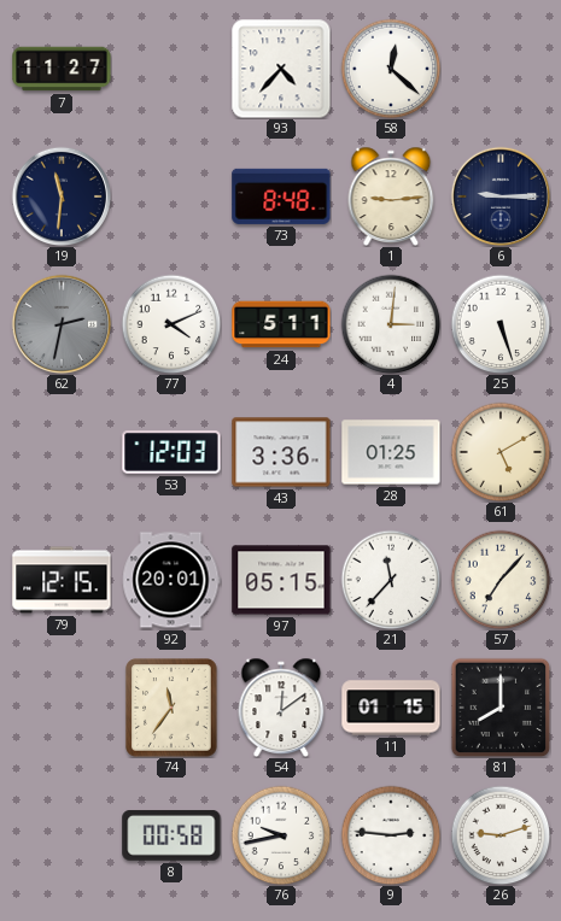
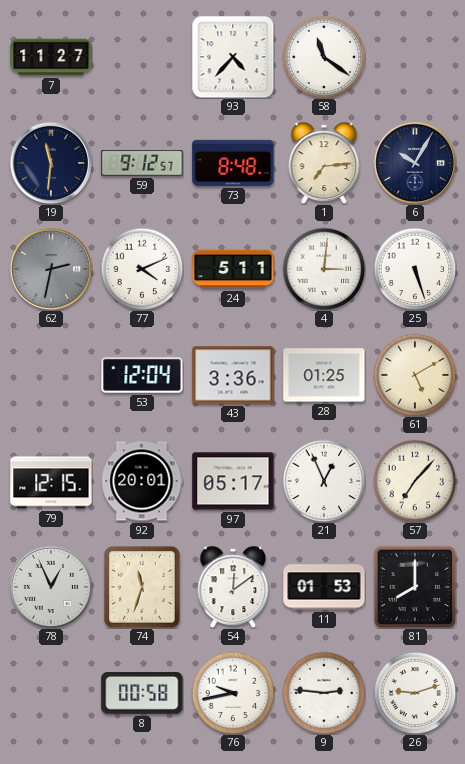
58: 12:22 -> 11:21
59: none -> 9:12
1: 9:14 -> 7:14
6: 9:15 -> 10:05
53: 12:03 -> 12:04
97: 05:15 -> 05:17
21: 11:37 -> 12:56
78: none -> 12:56
74: 11:36 -> 11:33
11: 01:15 -> 01:53
